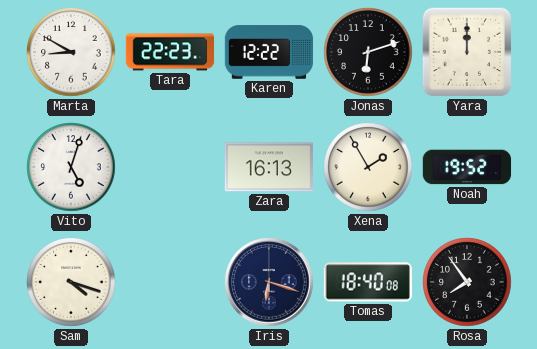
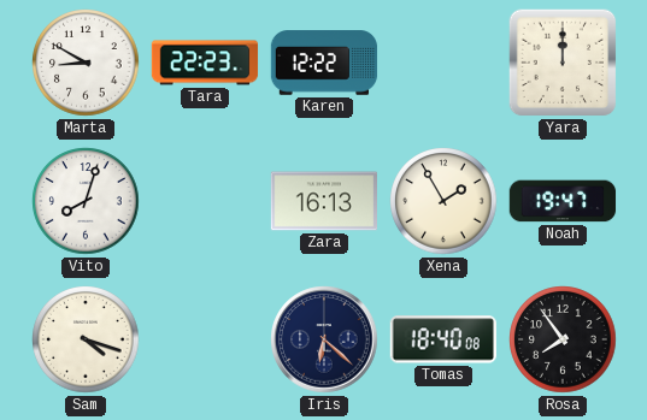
Jonas: 6:12 -> none
Vito: 5:03 -> 8:03
Noah: 19:52 -> 19:47
Iris: 6:18 -> 6:22
